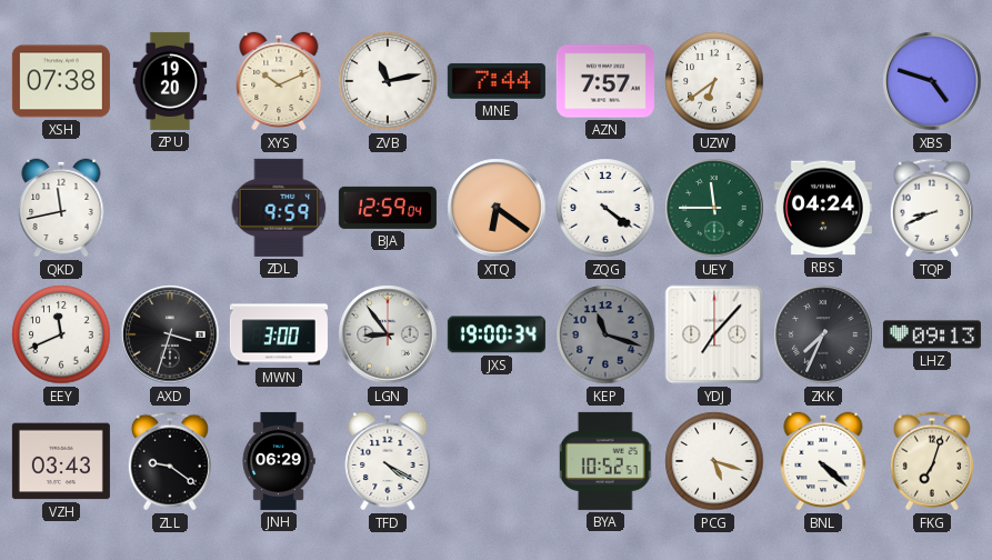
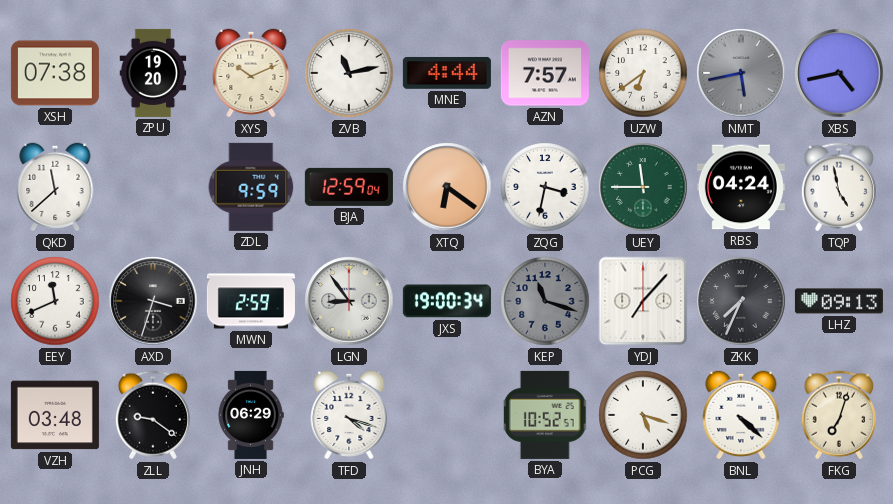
MNE: 7:44 -> 4:44
NMT: none -> 5:43
XBS: 4:48 -> 4:43
QKD: 11:43 -> 11:38
ZQG: 4:21 -> 3:32
TQP: 8:41 -> 4:58
MWN: 3:00 -> 2:59
VZH: 03:43 -> 03:48
TFD: 4:20 -> 4:18
